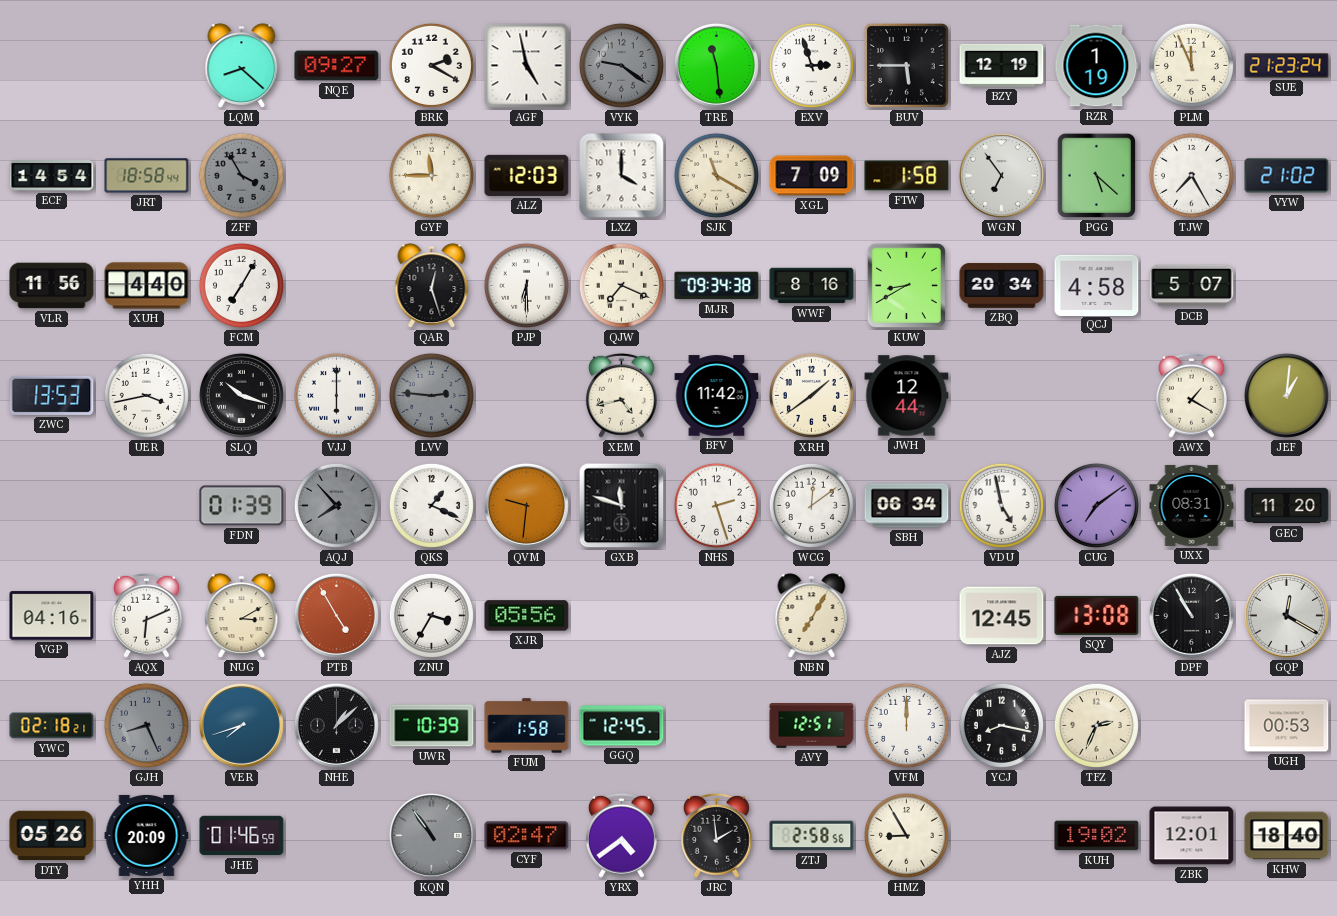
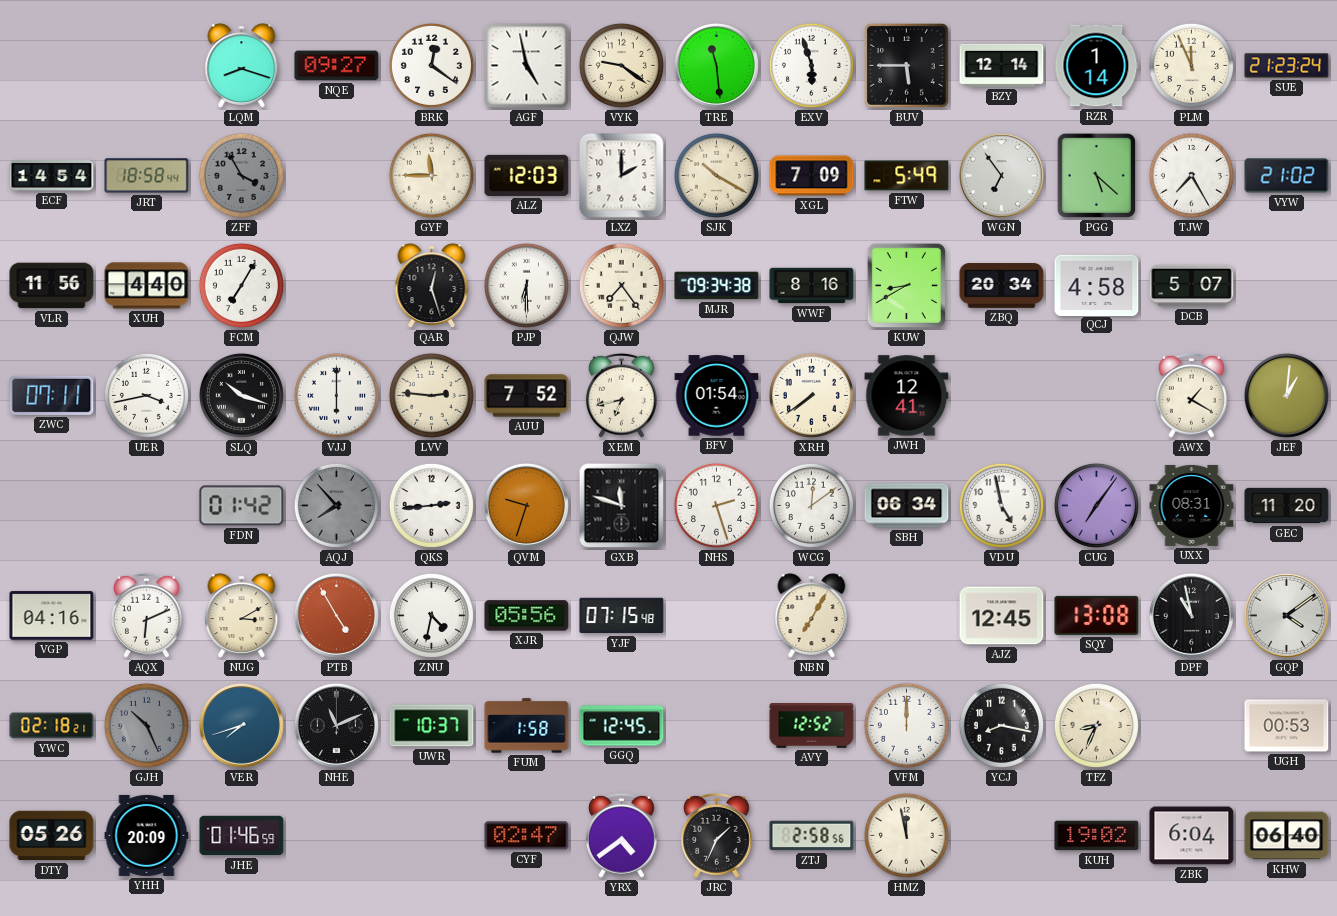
LQM: 8:22 -> 8:18
BRK: 2:20 -> 12:21
VYK dial: grey -> cream
EXV: 2:57 -> 5:57
BZY: 12:19 -> 12:14
RZR: 1:19 -> 1:14
LXZ: 4:00 -> 2:00
SJK: 11:20 -> 10:20
FTW: 1:58 -> 5:49
QJW: 7:19 -> 7:24
ZWC: 13:53 -> 07:11
LVV dial: grey -> cream
AUU: none -> 7:52
XEM: 4:43 -> 6:43
BFV: 11:42 -> 01:54
XRH: 1:39 -> 7:39
JWH: 12:44 -> 12:41
FDN: 01:39 -> 01:42
QKS: 1:19 -> 2:44
QVM: 9:31 -> 9:33
CUG: 7:09 -> 7:06
ZNU: 3:35 -> 4:32
YJF: none -> 07:15
DPF: 10:55 -> 10:58
GQP: 12:20 -> 4:09
GJH: 8:26 -> 10:26
NHE: 1:08 -> 11:11
UWR: 10:39 -> 10:37
AVY: 12:51 -> 12:52
TFZ: 2:34 -> 8:34
KQN: 10:54 -> none
JRC: 1:59 -> 1:34
HMZ: 8:55 -> 11:58
ZBK: 12:01 -> 6:04
KHW: 18:40 -> 06:40
